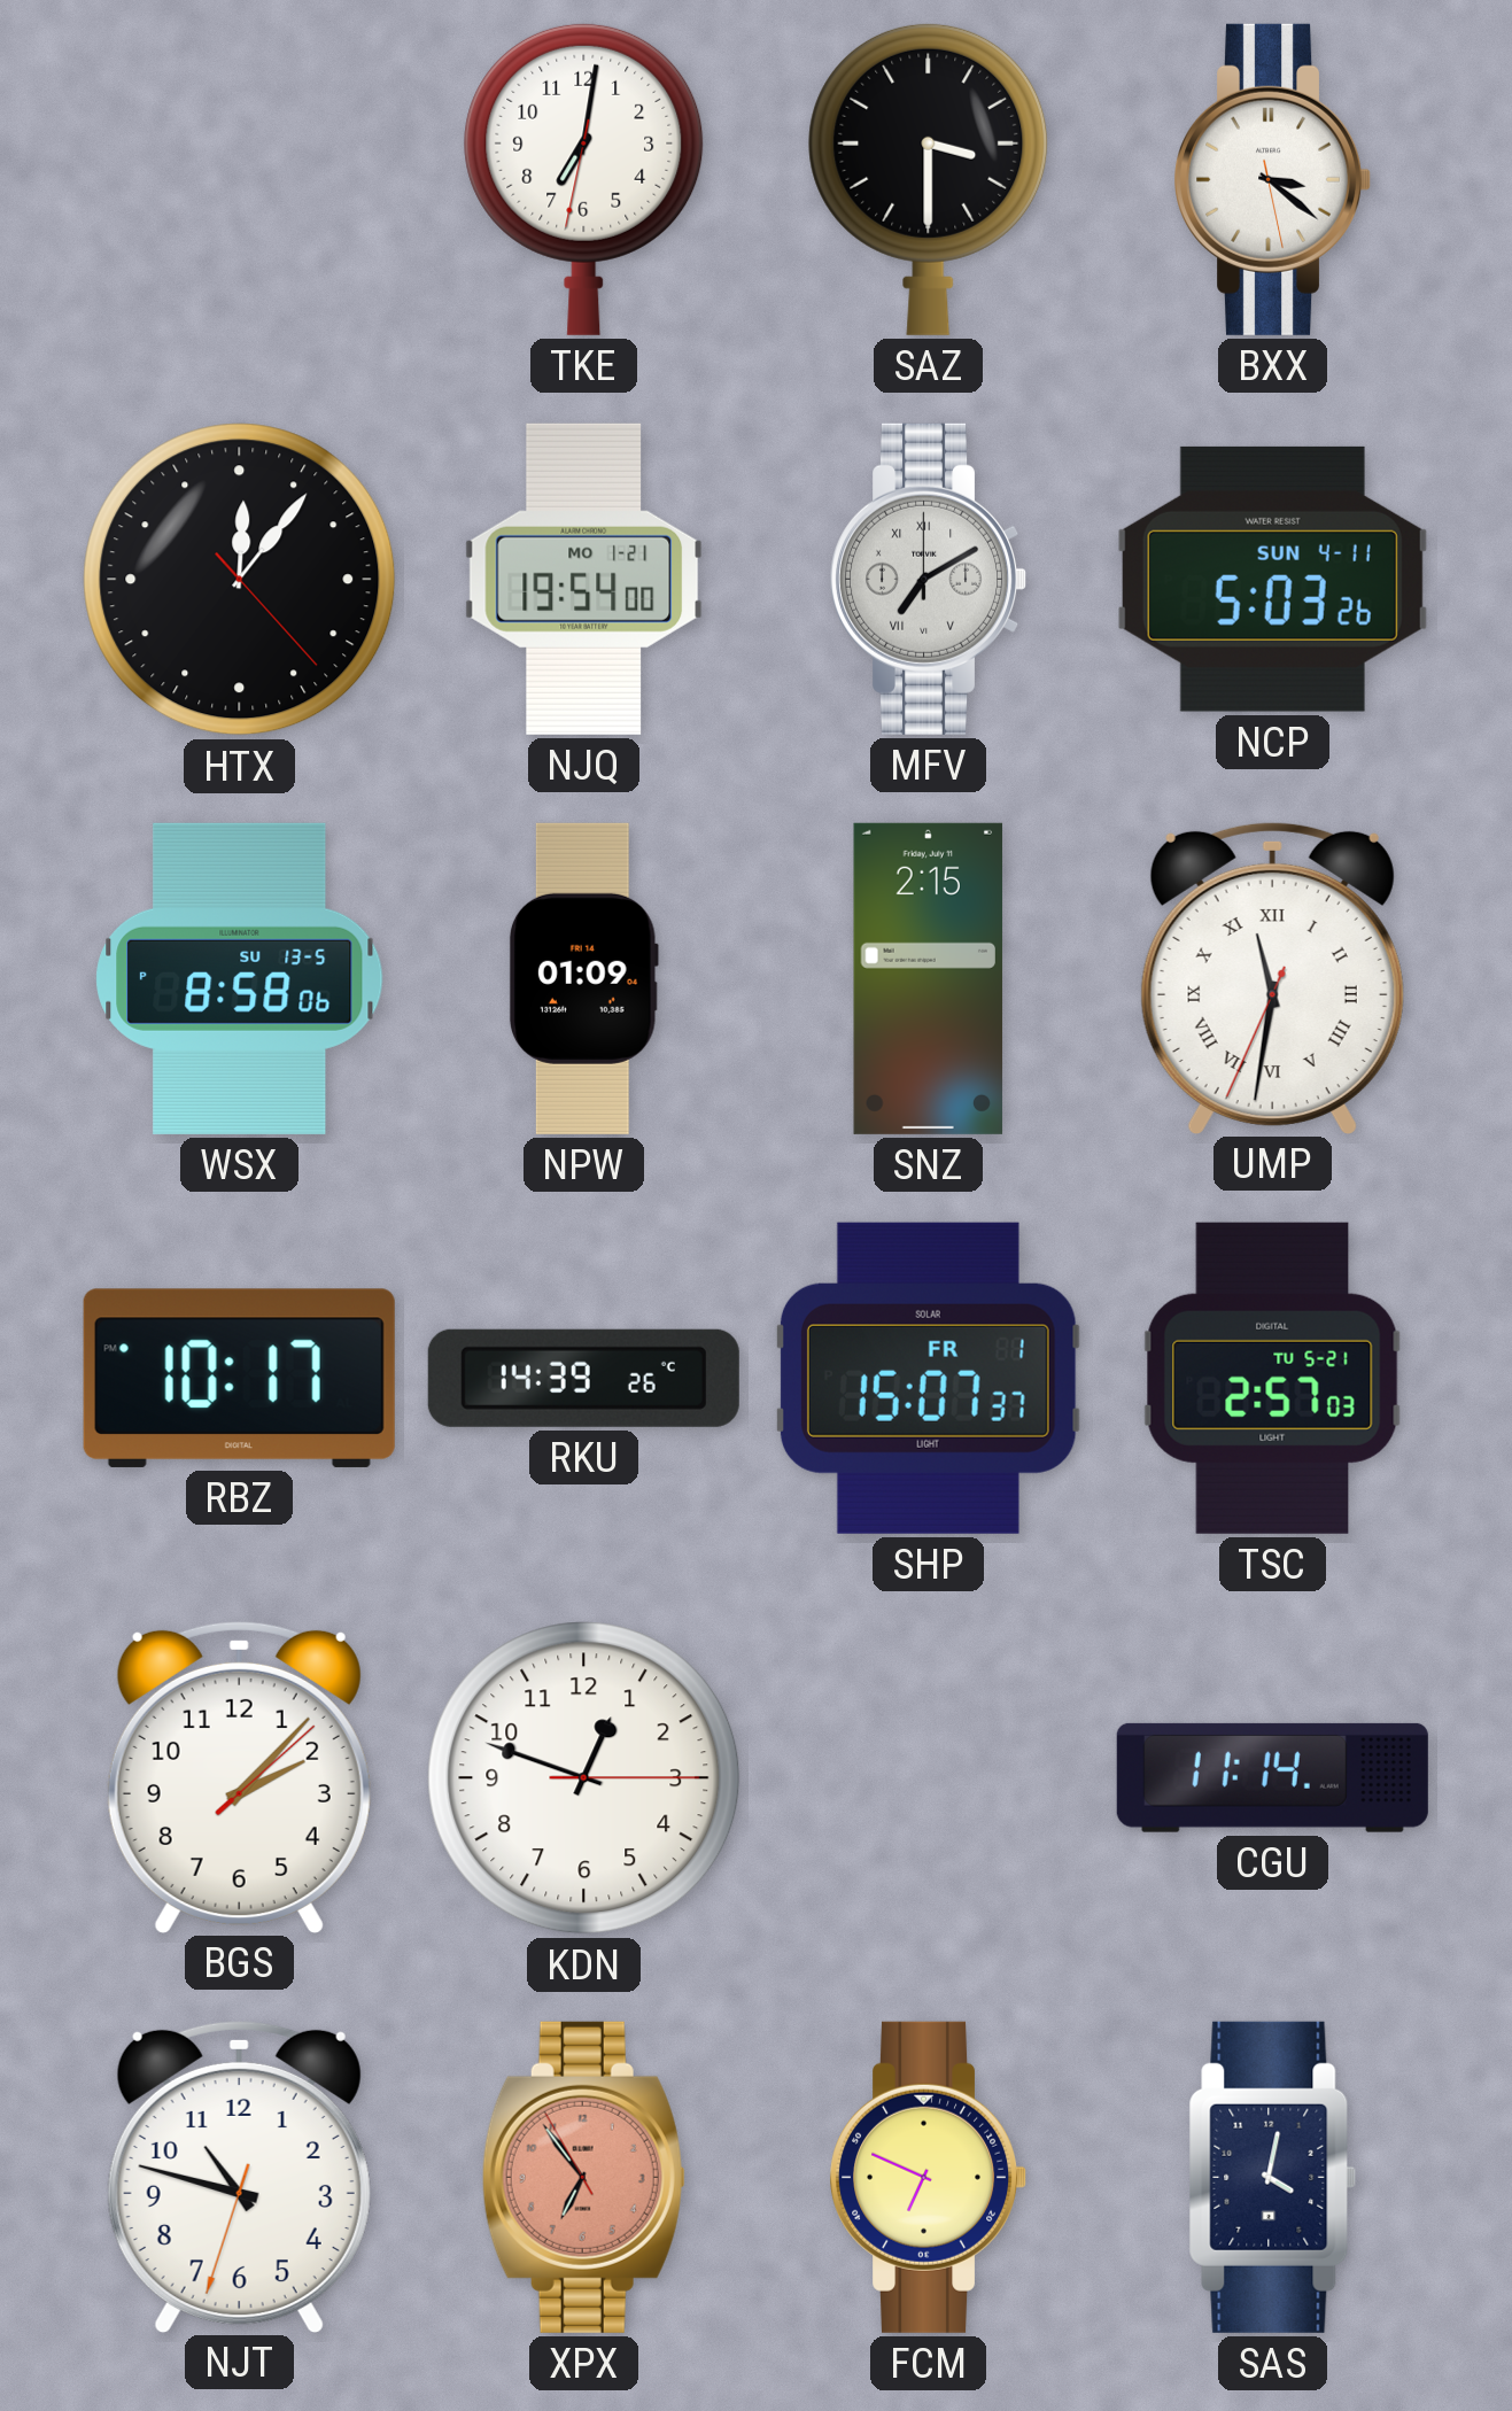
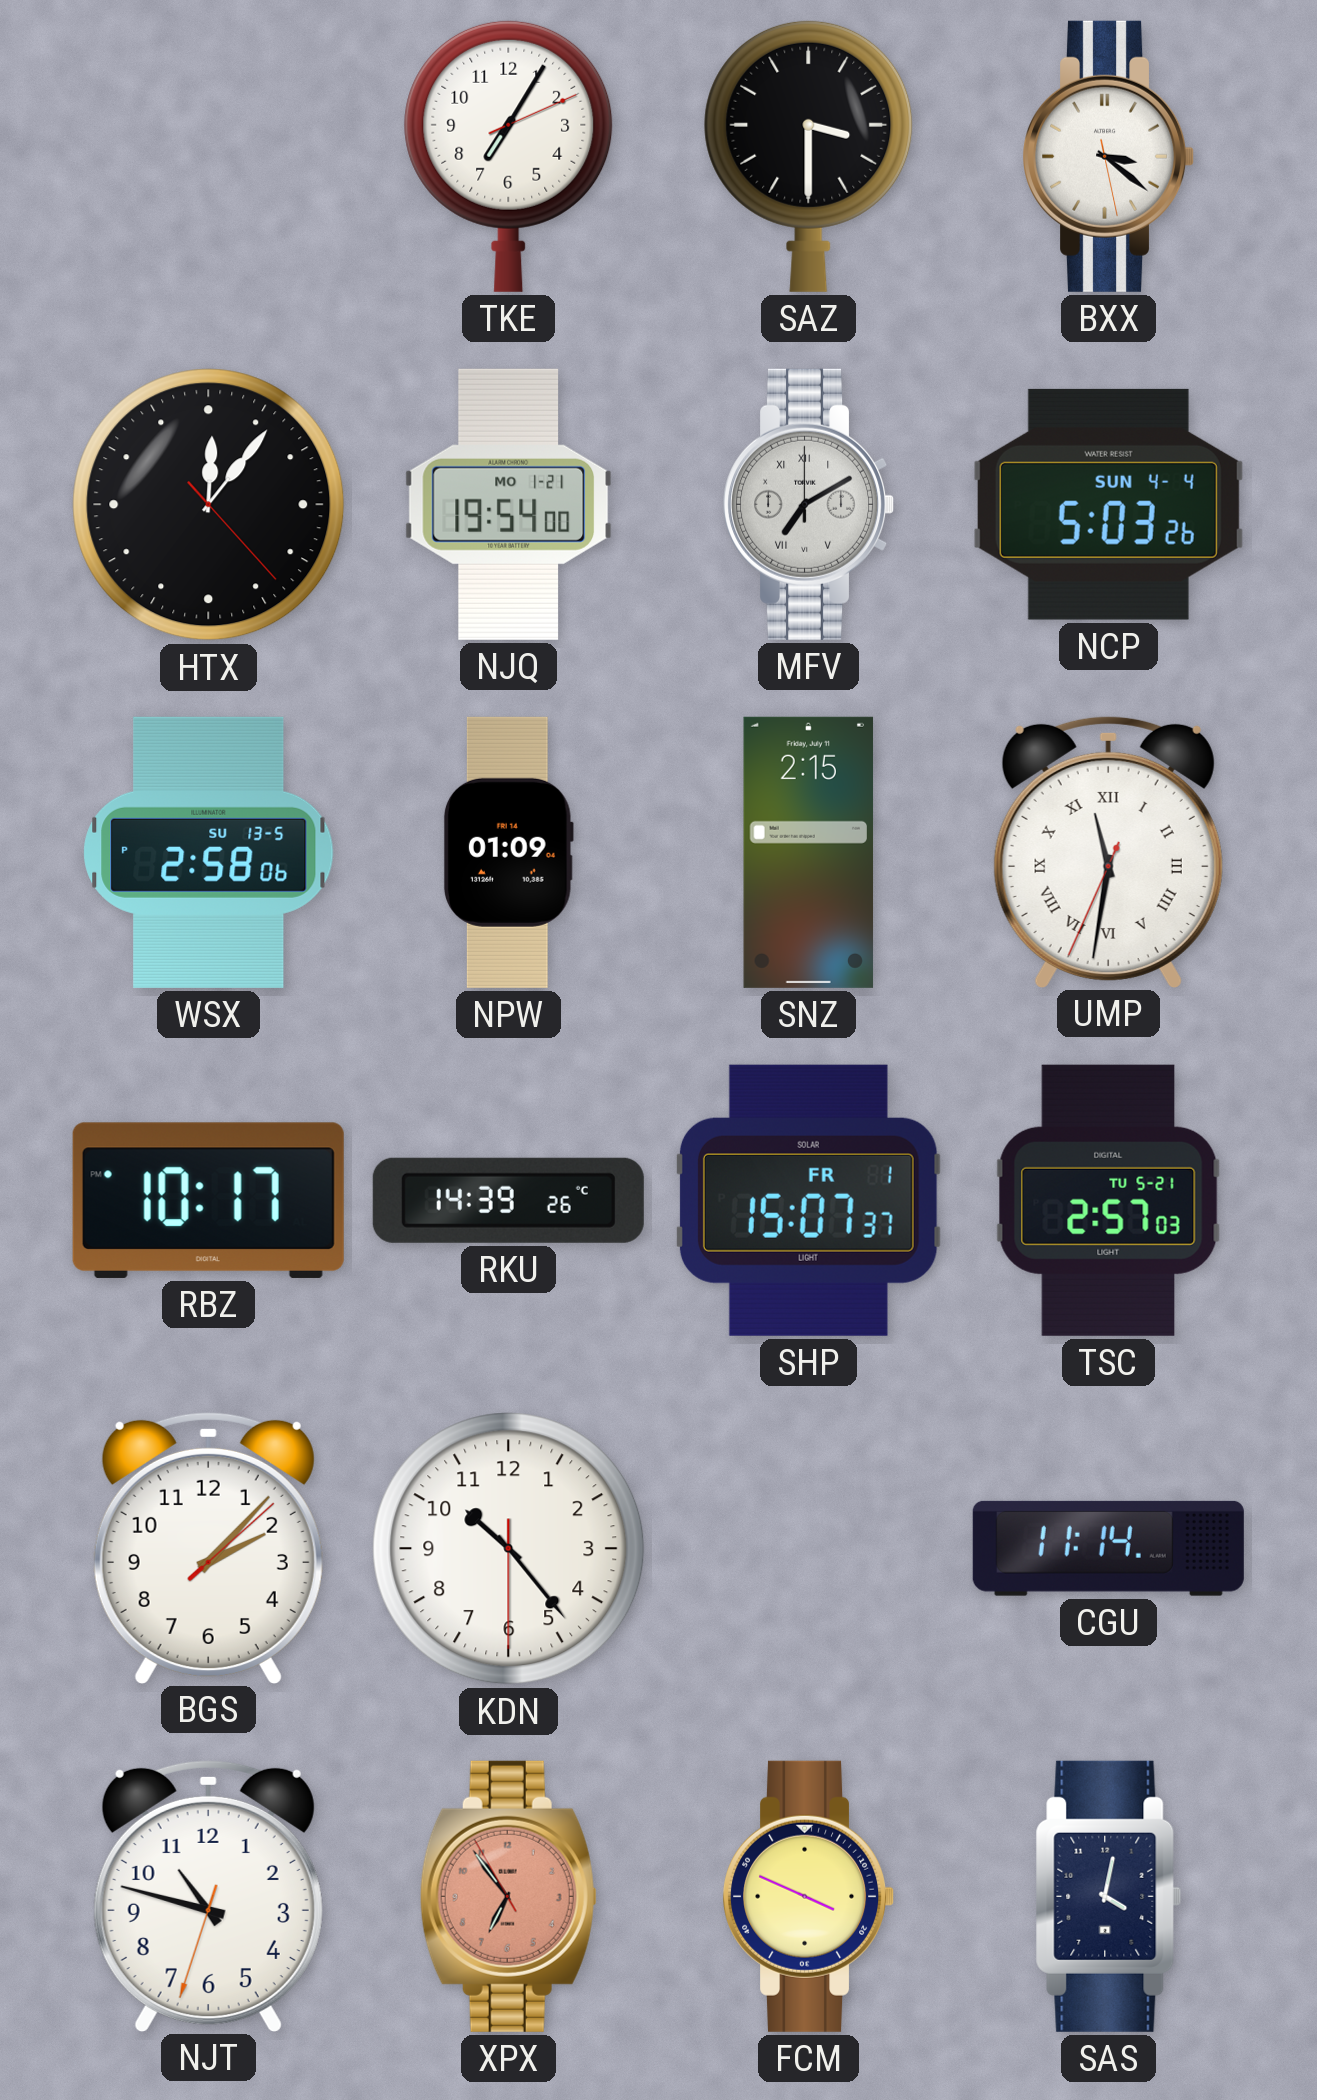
TKE: 7:01 -> 7:05
NCP date: SUN 4-11 -> SUN 4-4
WSX: 8:58 -> 2:58
KDN: 12:48 -> 10:23
FCM: 6:49 -> 3:49
